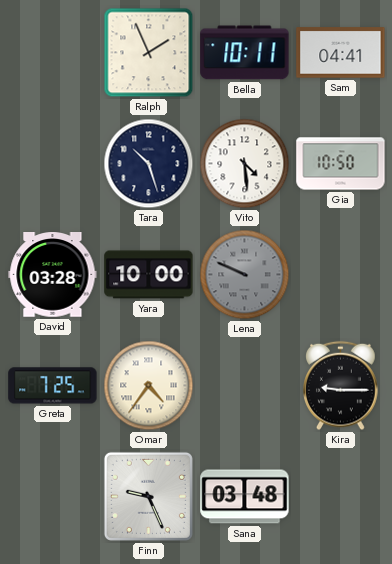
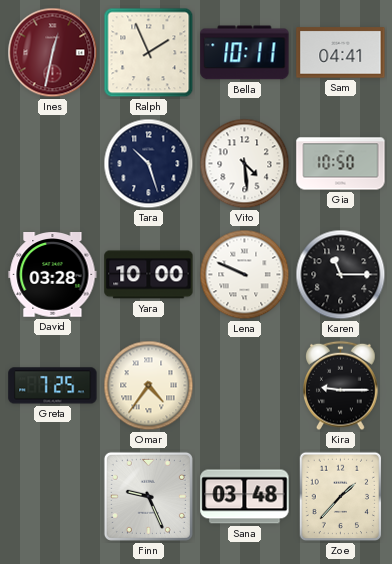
Ines: none -> 12:32
Lena dial: grey -> white
Karen: none -> 11:15
Zoe: none -> 1:37
